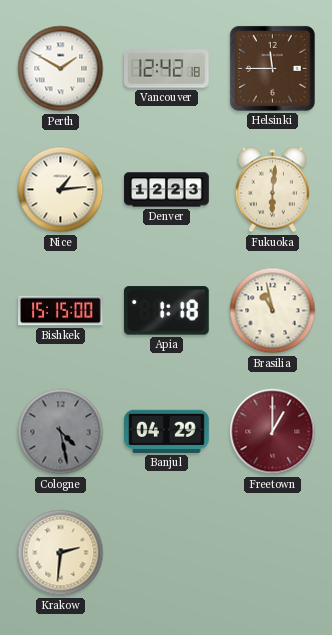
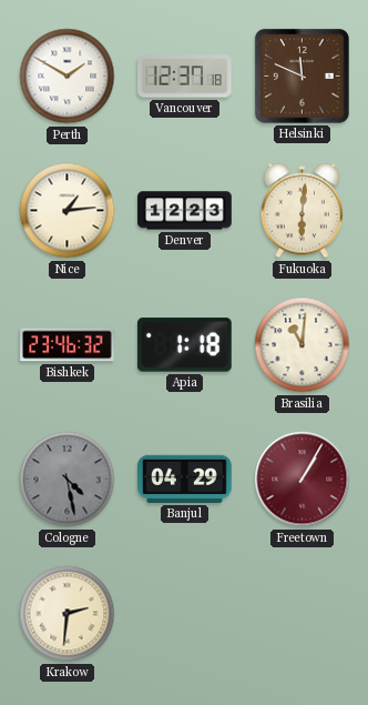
Vancouver: 12:42 -> 12:37
Helsinki: 11:45 -> 11:49
Bishkek: 15:15 -> 23:46
Brasilia: 10:58 -> 11:01
Freetown: 1:00 -> 1:05
